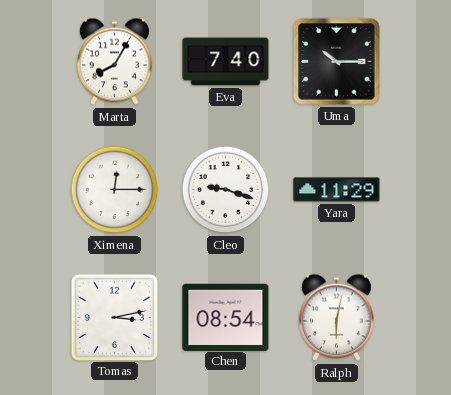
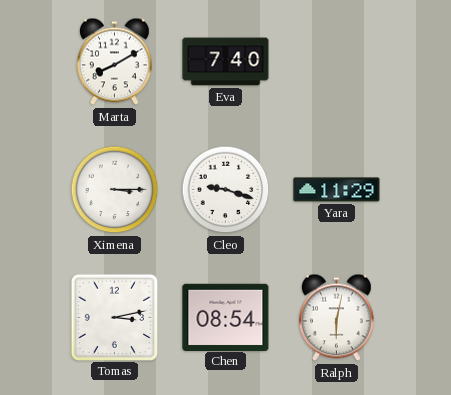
Marta: 8:05 -> 8:10
Uma: 10:15 -> none
Ximena: 12:15 -> 3:15
